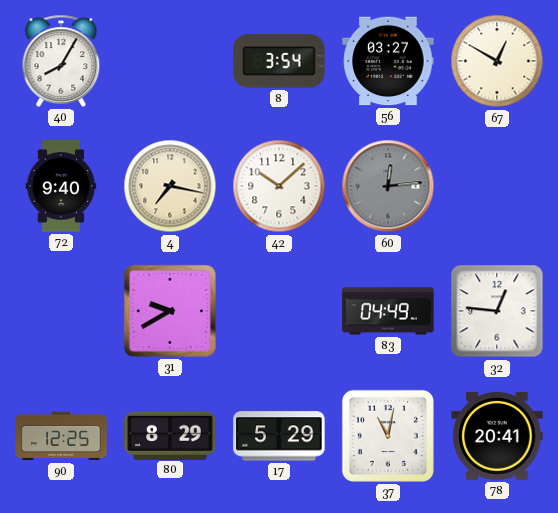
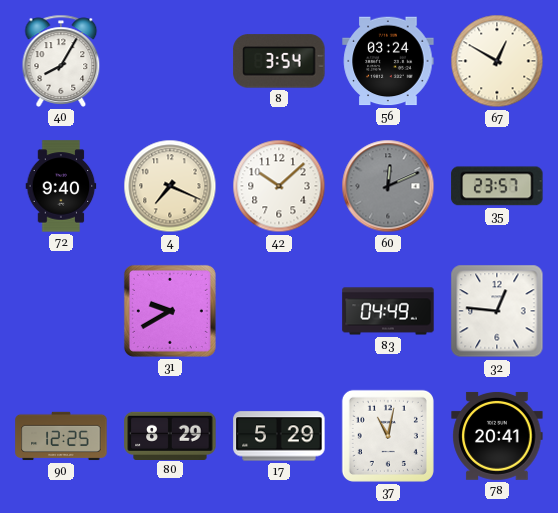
56: 03:27 -> 03:24
4: 7:17 -> 7:19
60: 12:14 -> 12:11
35: none -> 23:57
